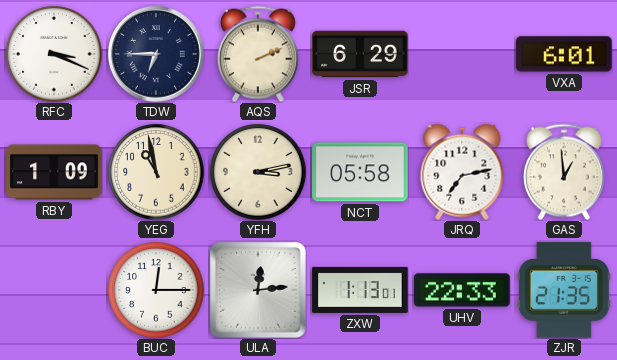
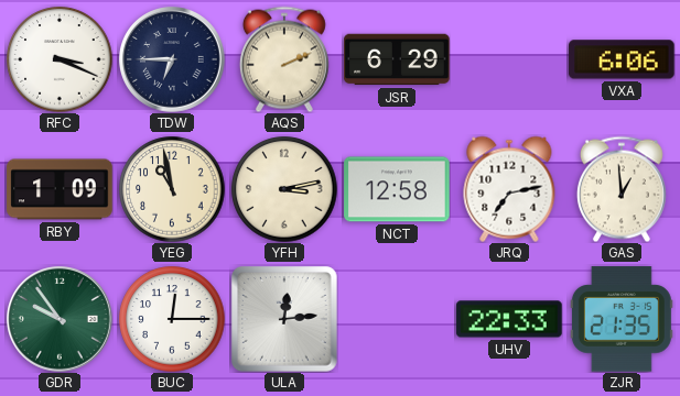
VXA: 6:01 -> 6:06
NCT: 05:58 -> 12:58
GDR: none -> 9:54
ZXW: 1:13 -> none
